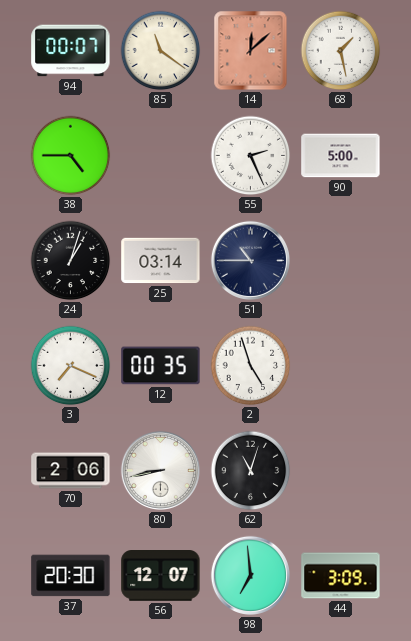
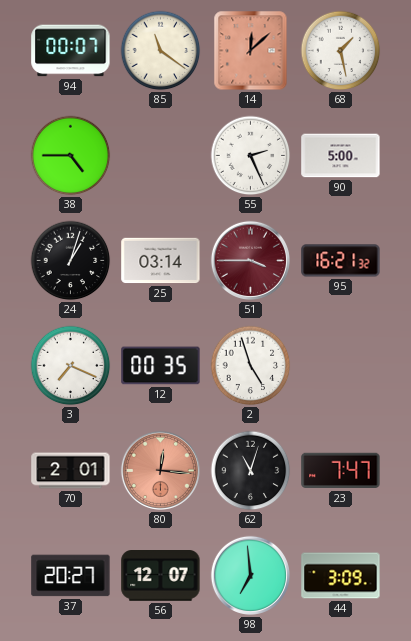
51: 10:45 -> 3:45
51 dial: navy -> burgundy
95: none -> 16:21
70: 2:06 -> 2:01
80: 8:43 -> 12:16
80 dial: white -> salmon
23: none -> 7:47
37: 20:30 -> 20:27
